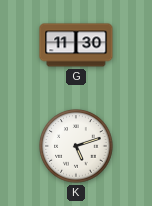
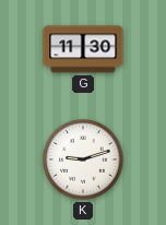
K: 5:12 -> 9:12
